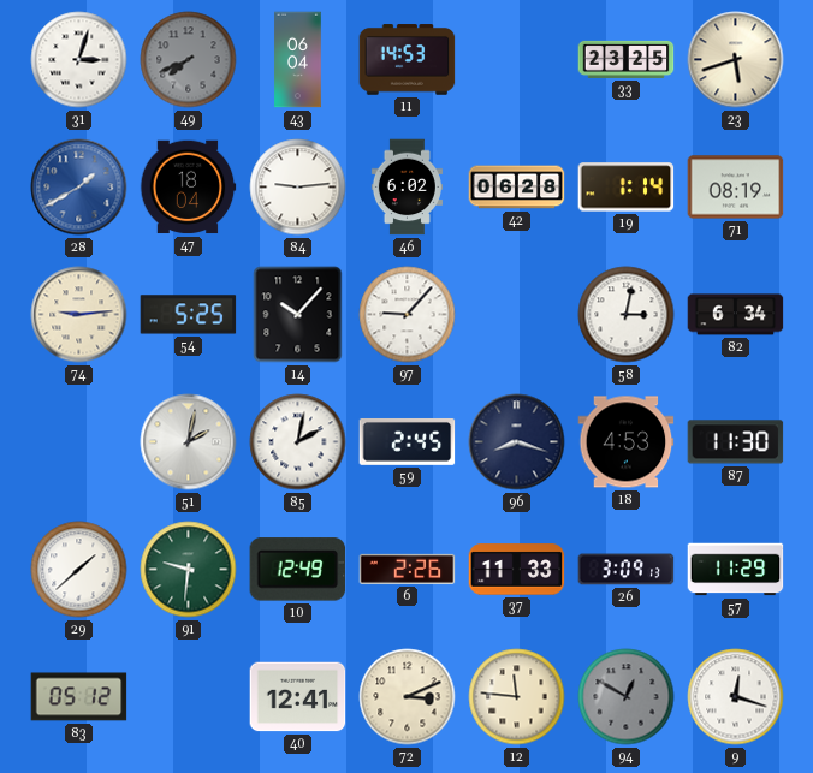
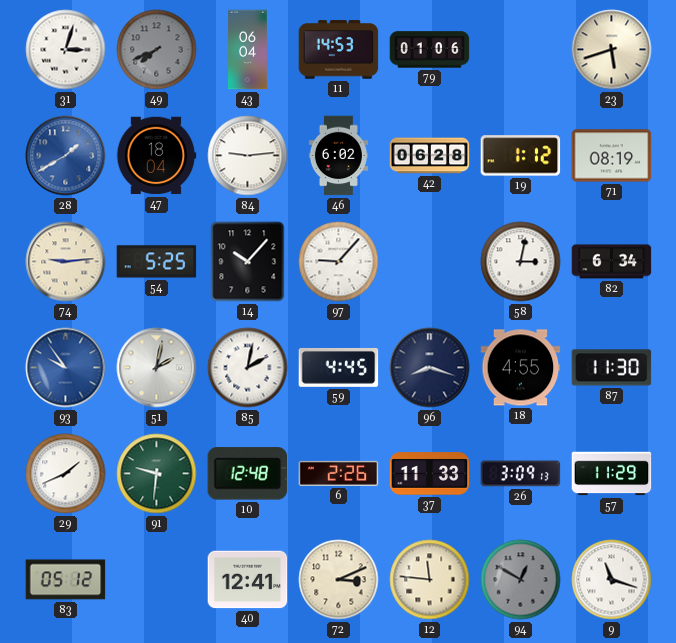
79: none -> 01:06
33: 23:25 -> none
19: 1:14 -> 1:12
93: none -> 9:54
59: 2:45 -> 4:45
18: 4:53 -> 4:55
29: 1:38 -> 1:41
10: 12:49 -> 12:48
9: 12:18 -> 11:18
